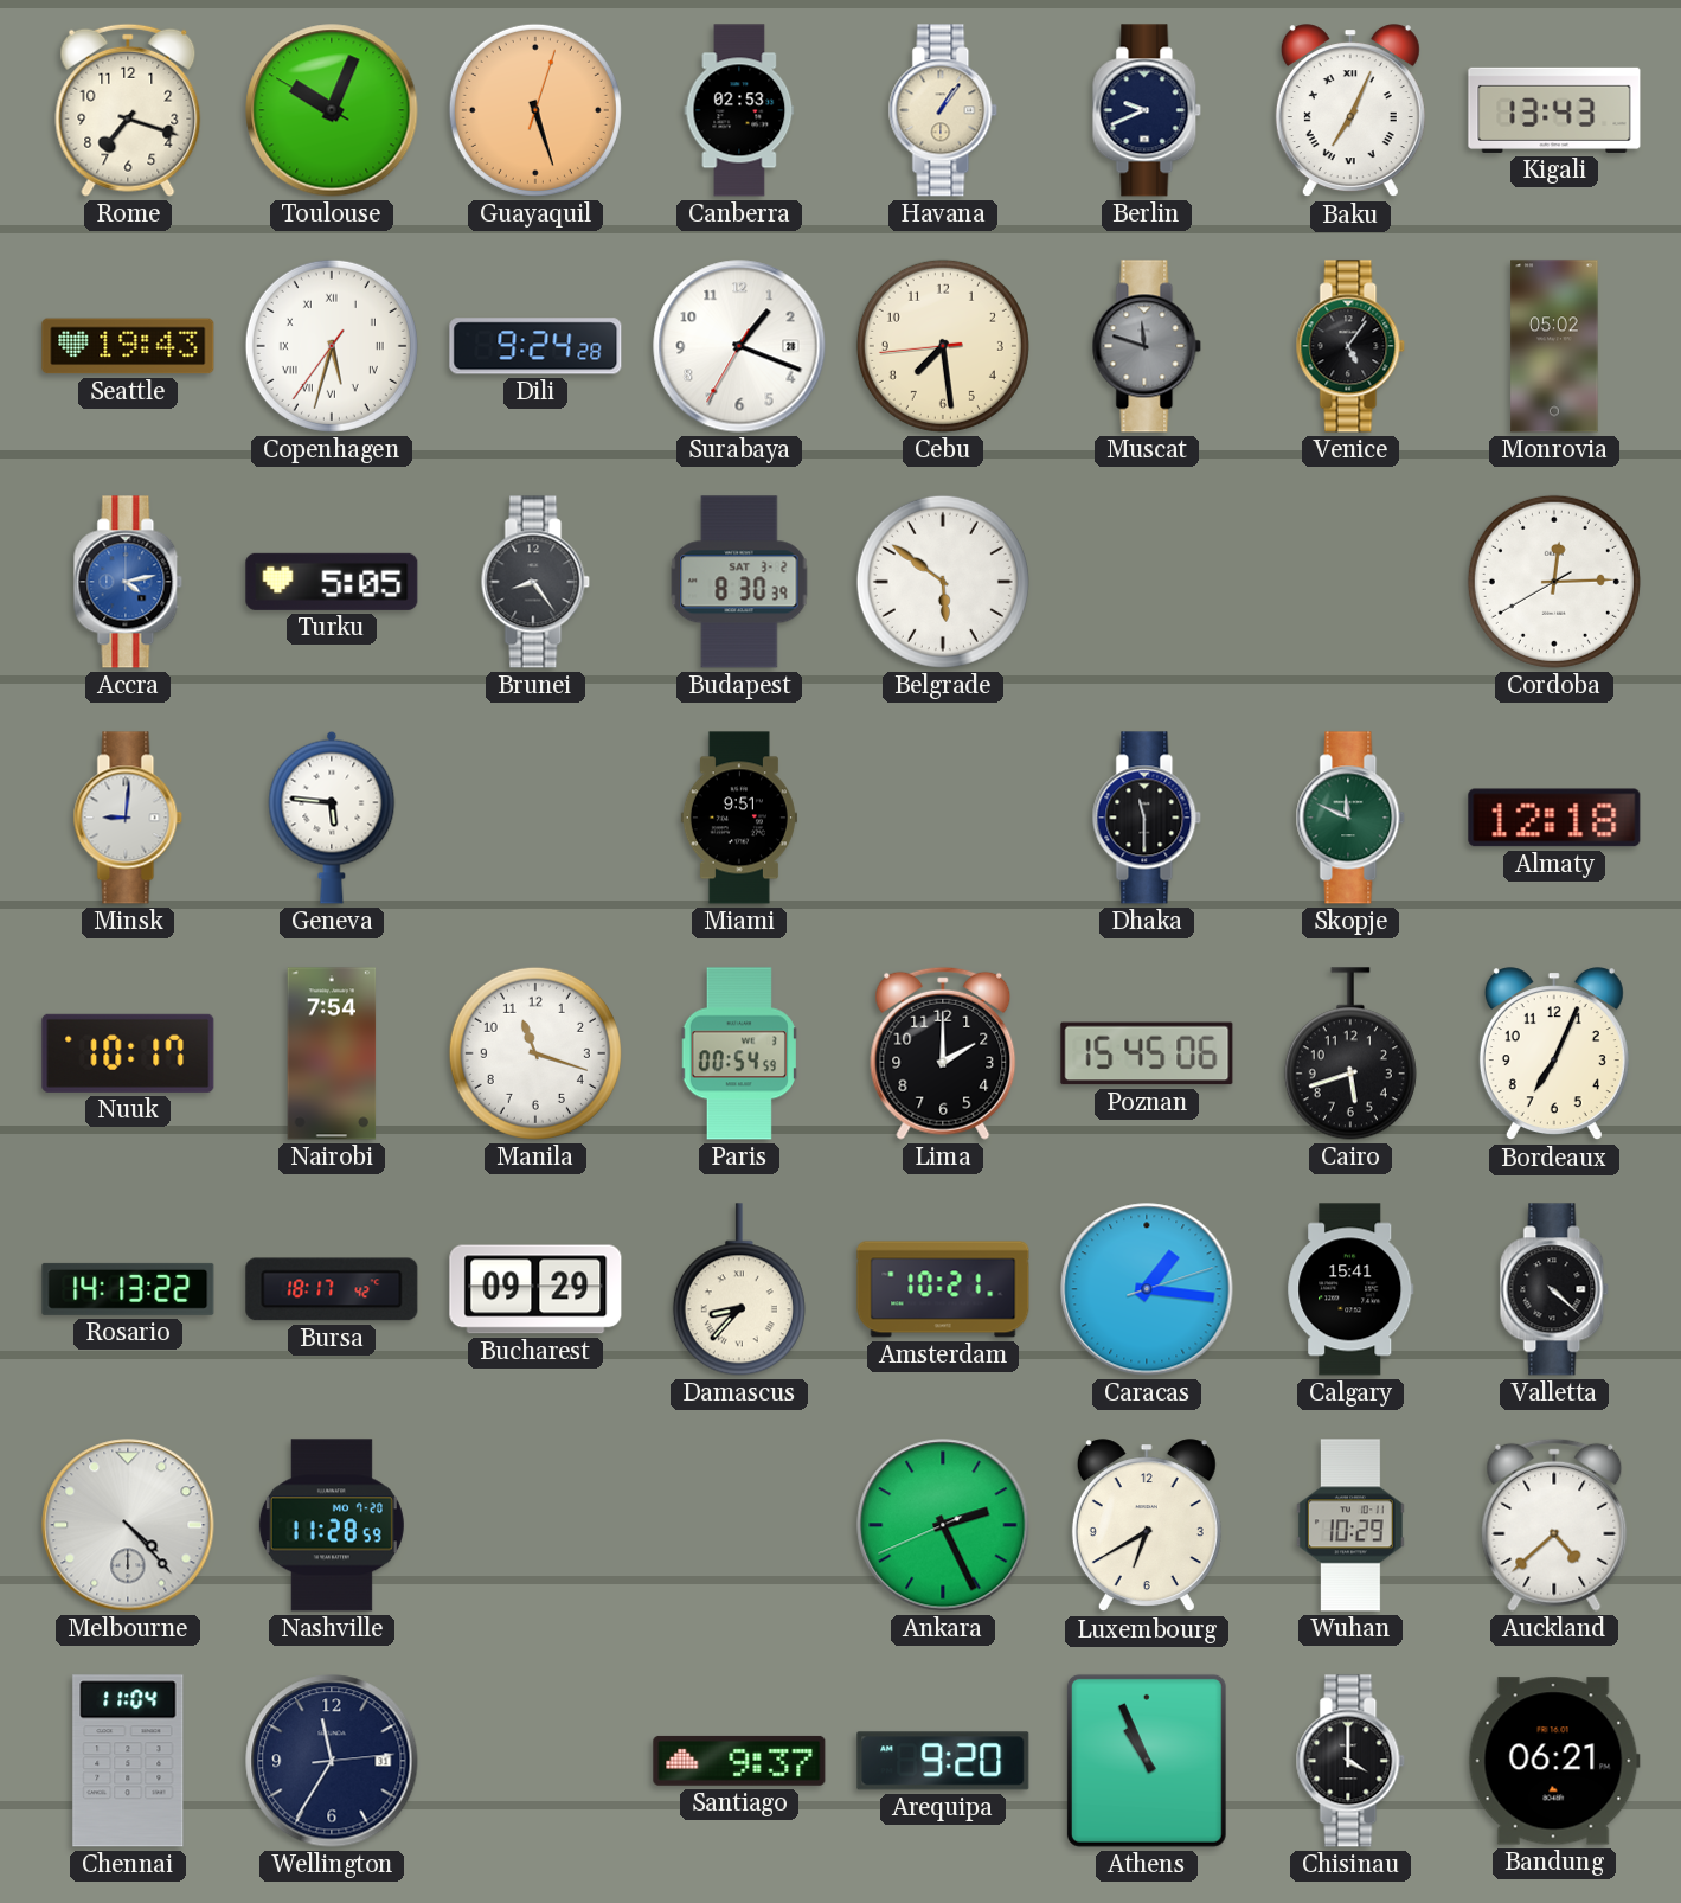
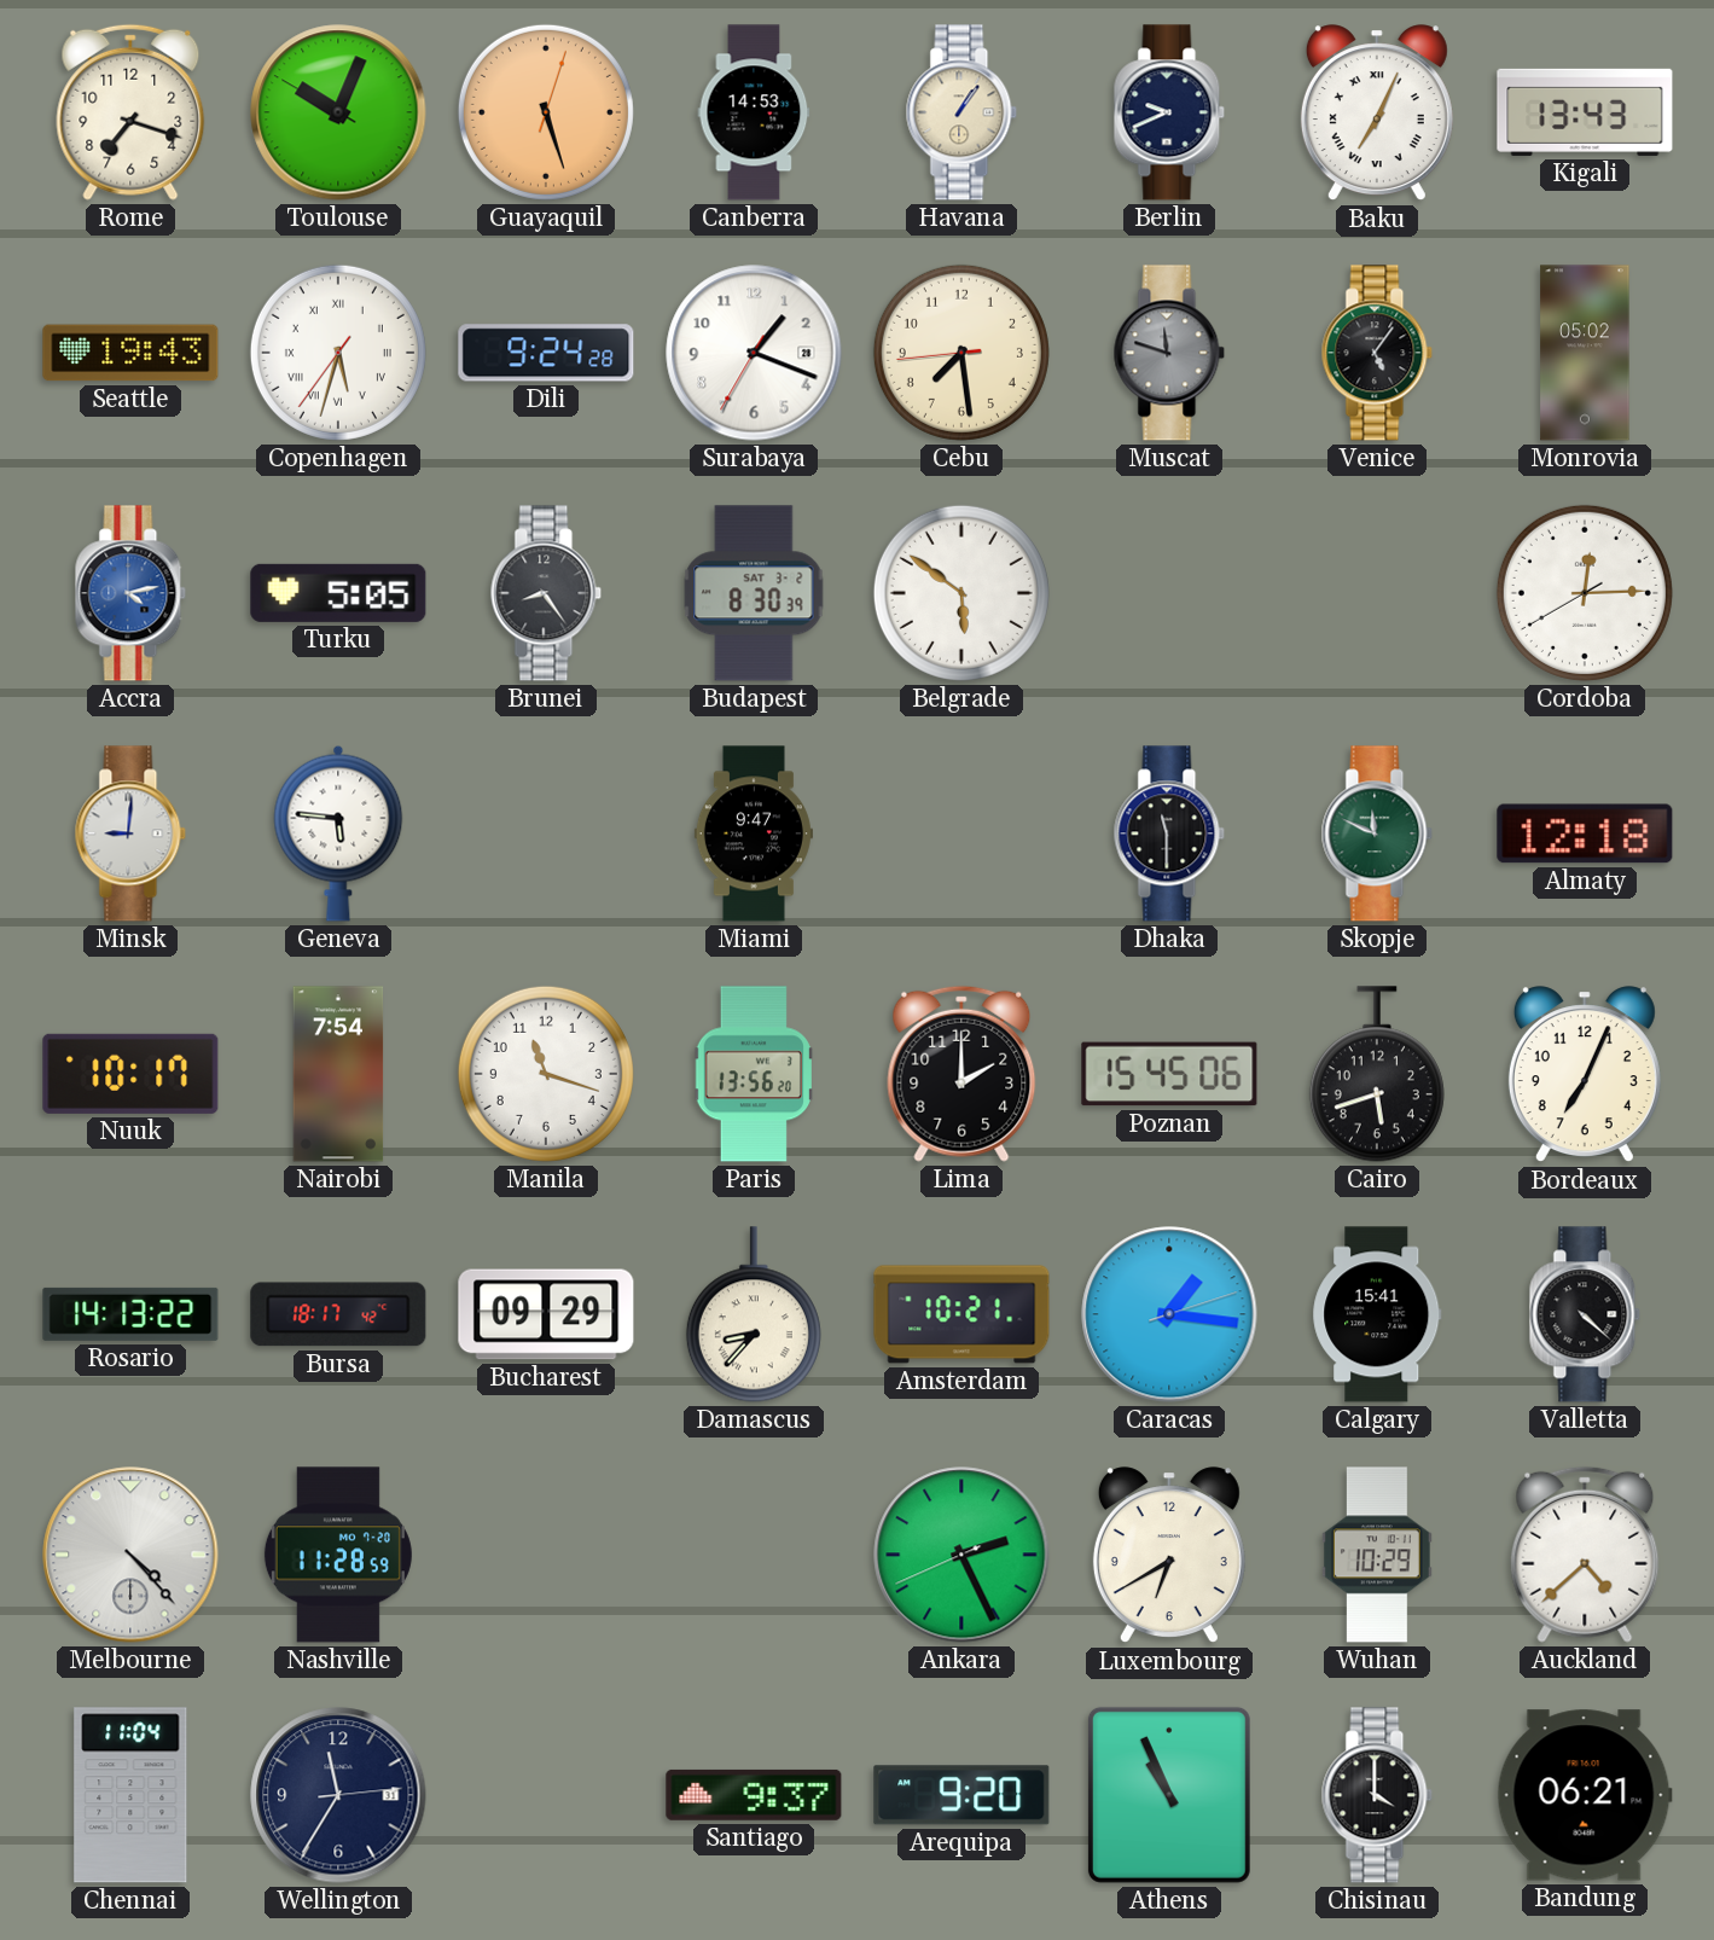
Canberra: 02:53 -> 14:53
Miami: 9:51 -> 9:47
Paris: 00:54 -> 13:56
